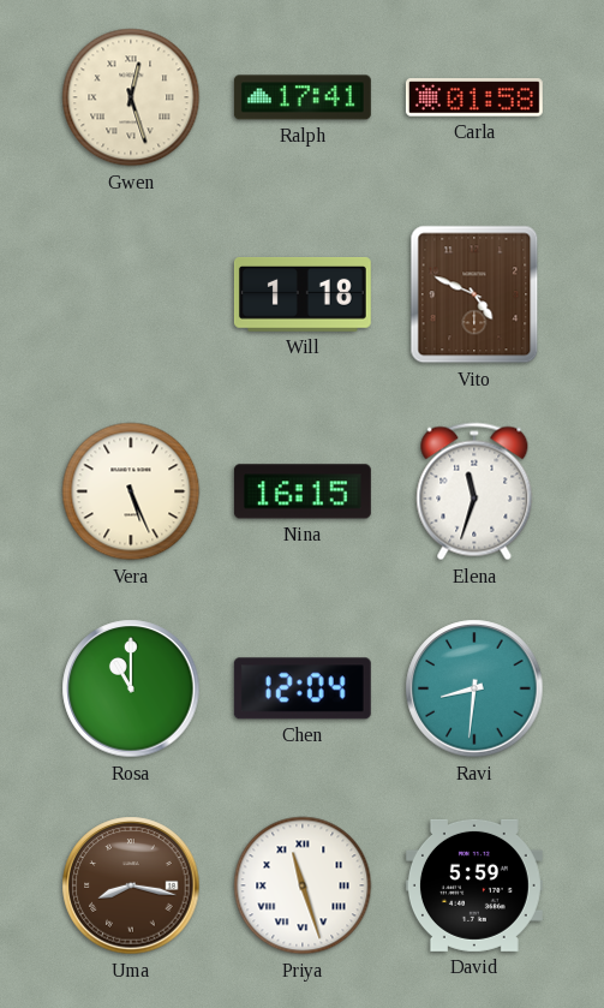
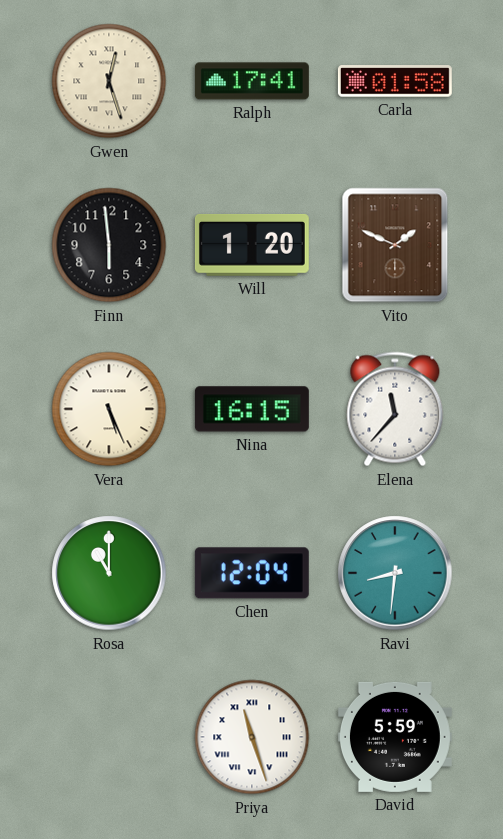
Finn: none -> 5:59
Will: 1:18 -> 1:20
Vito: 4:49 -> 1:49
Elena: 11:33 -> 11:37
Uma: 8:17 -> none
